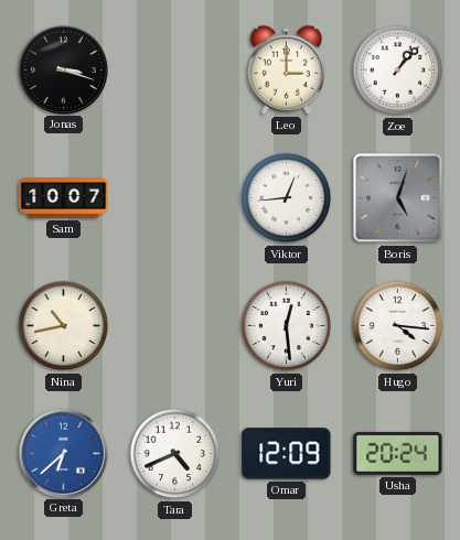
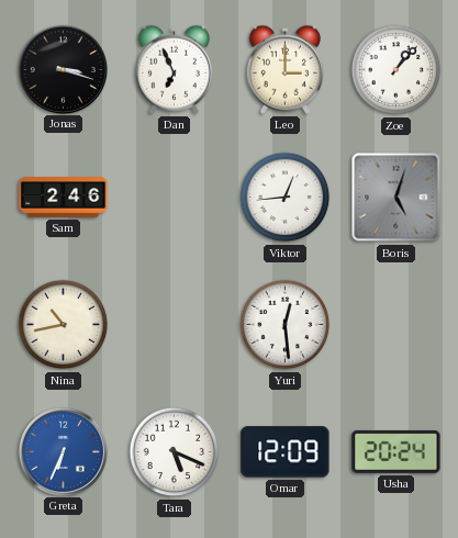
Dan: none -> 6:56
Sam: 10:07 -> 2:46
Hugo: 4:16 -> none
Greta: 6:38 -> 6:34
Tara: 4:41 -> 5:19
